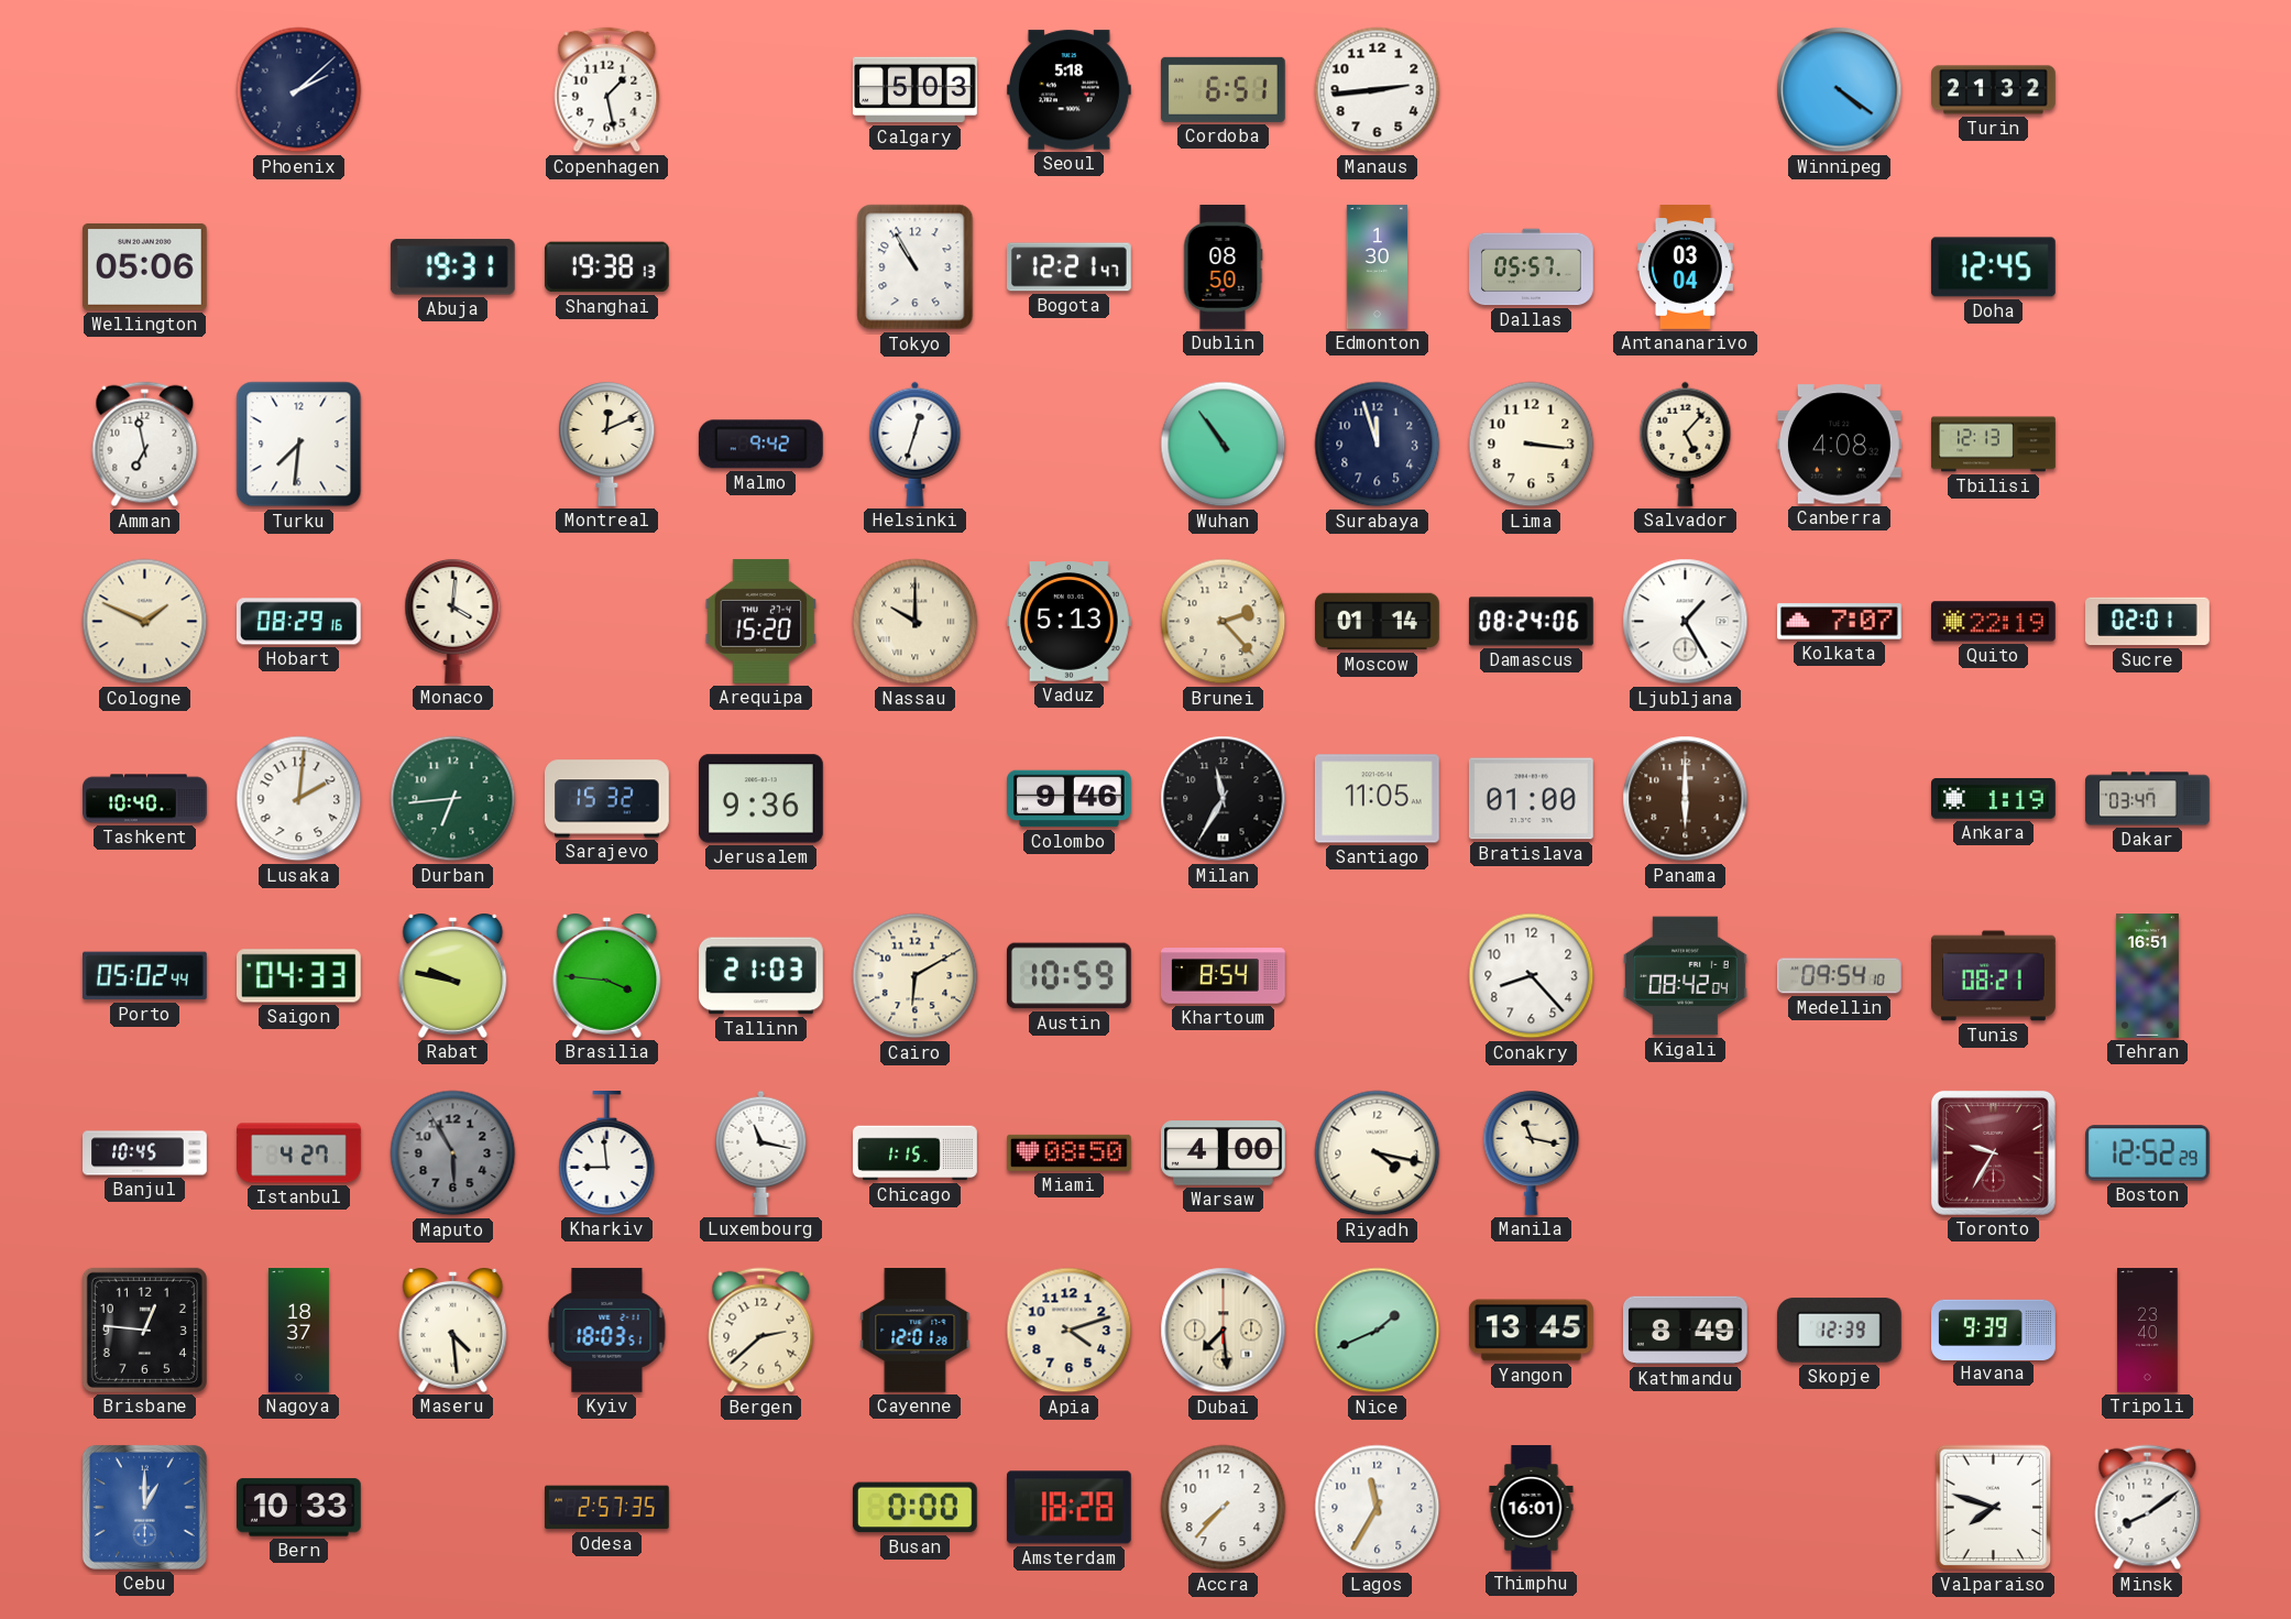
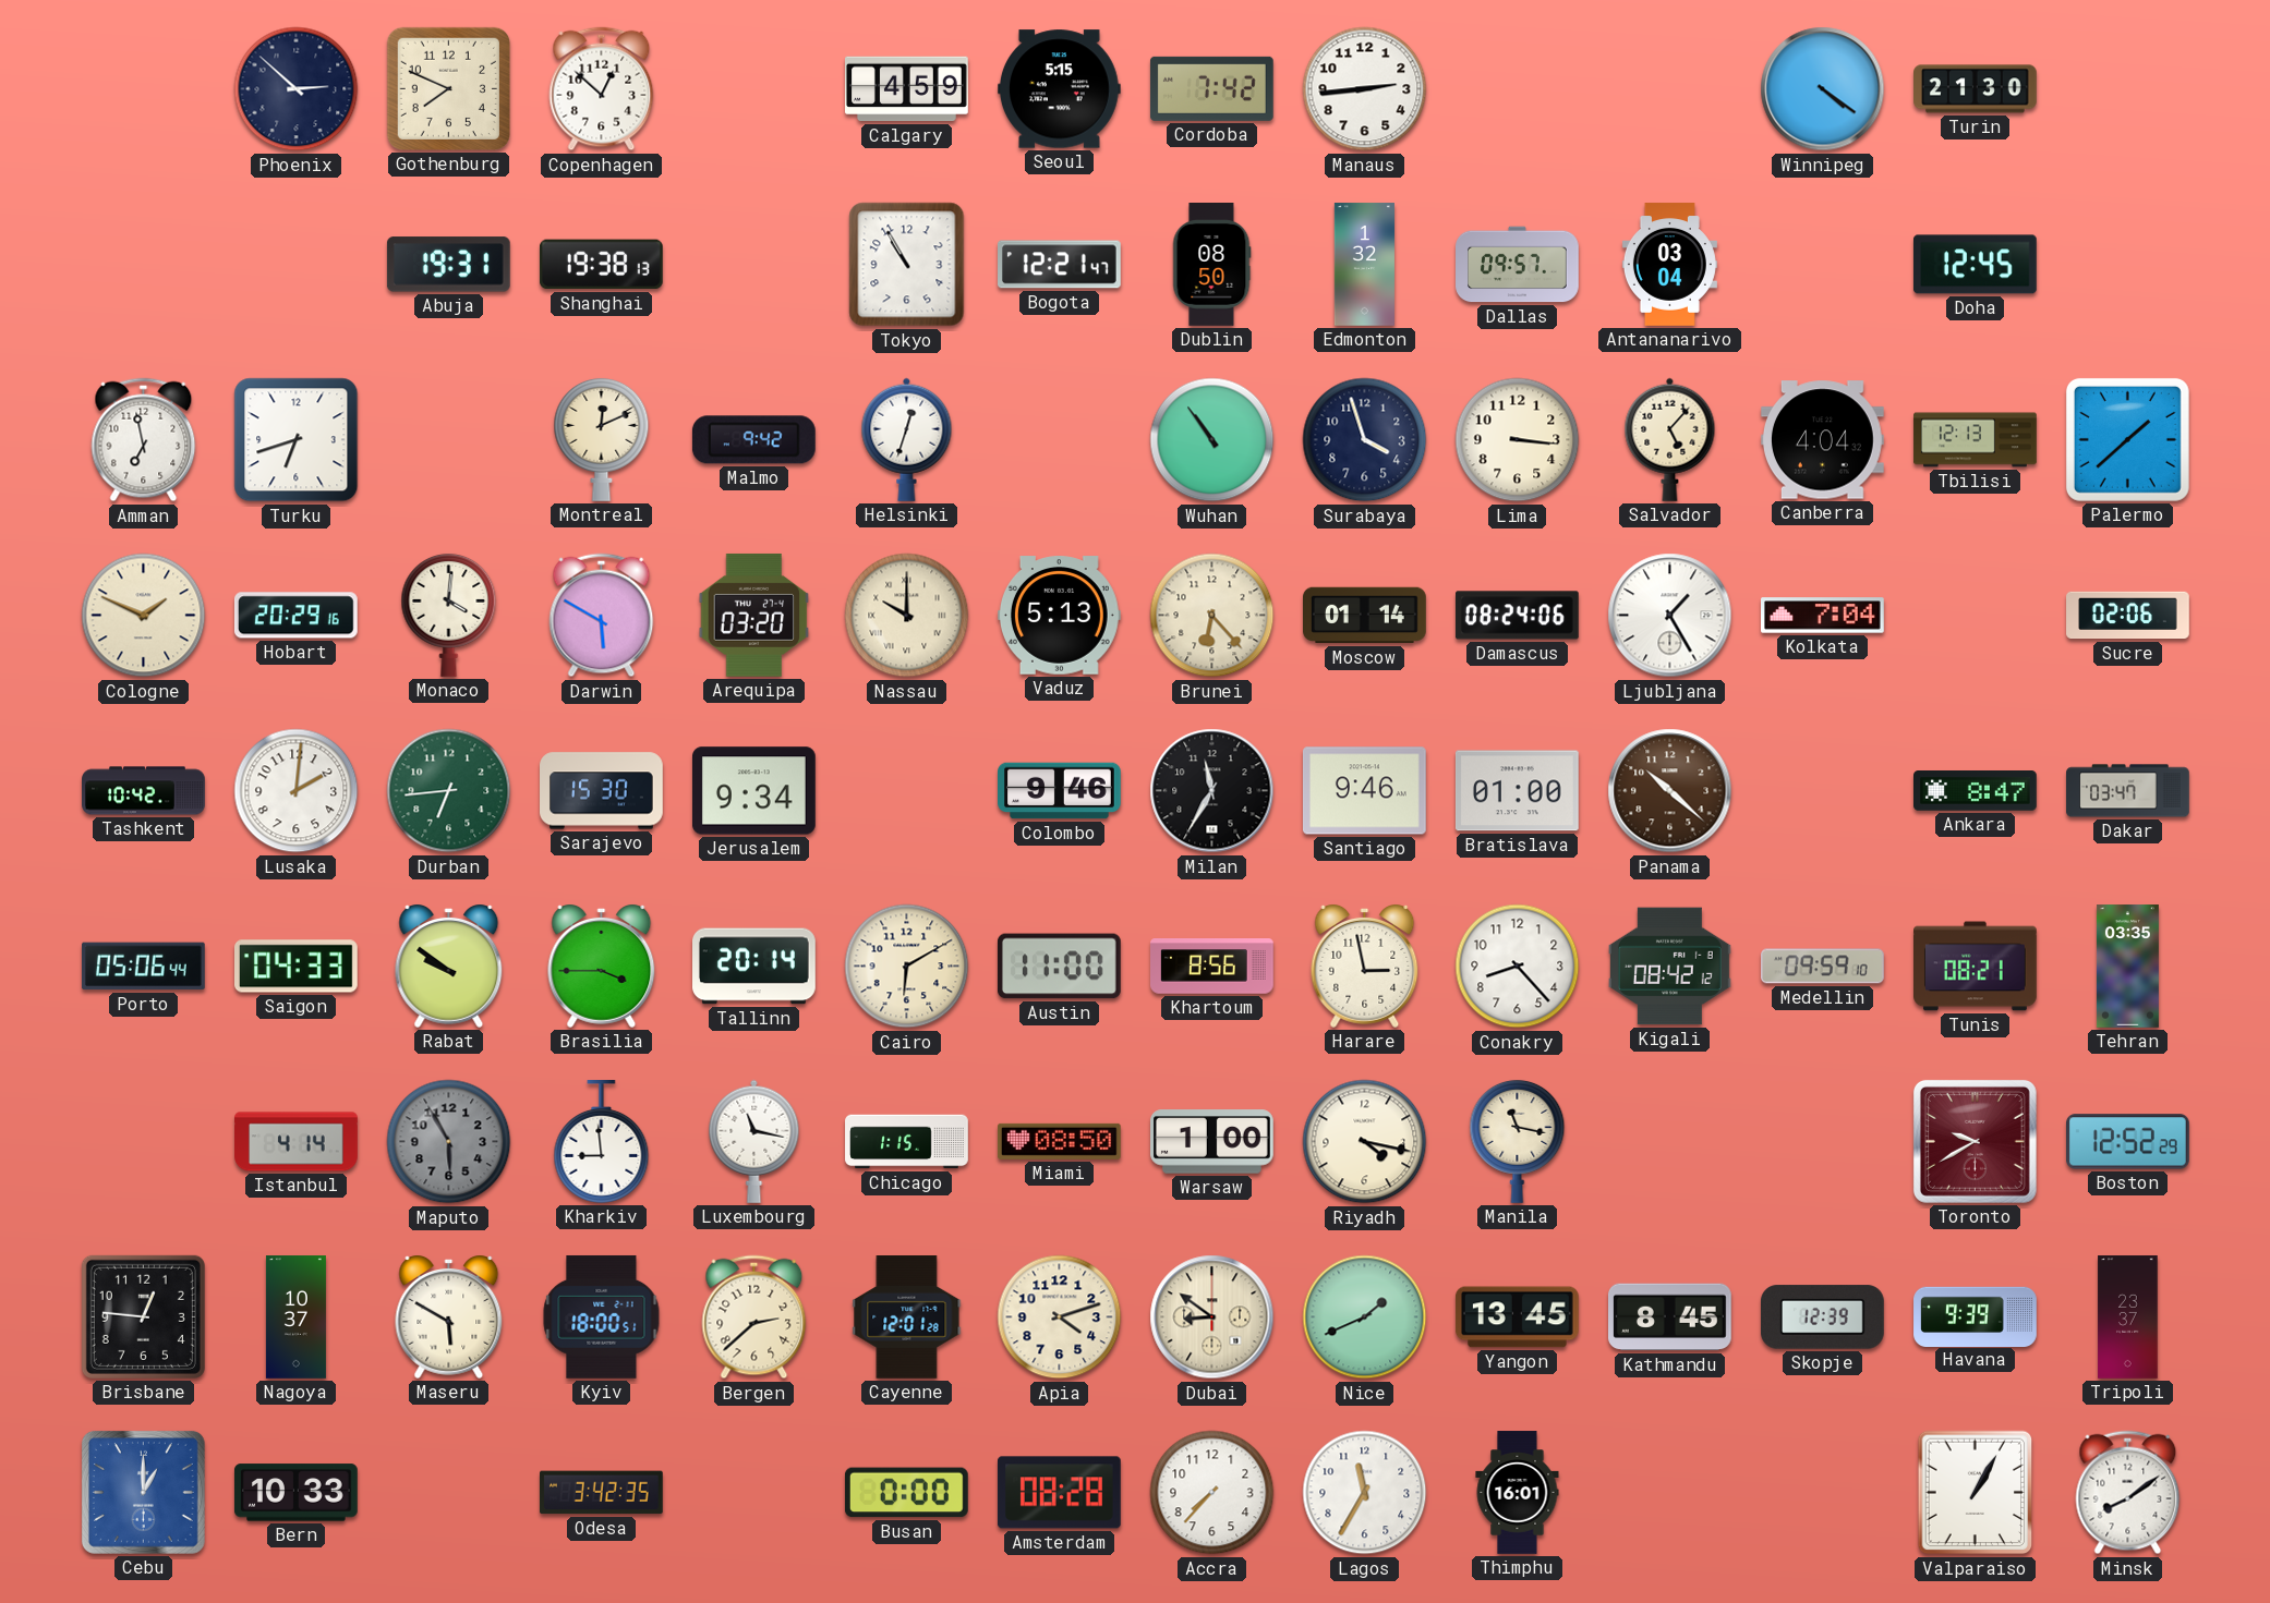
Phoenix: 2:08 -> 2:52
Gothenburg: none -> 7:49
Copenhagen: 1:28 -> 12:52
Calgary: 5:03 -> 4:59
Seoul: 5:18 -> 5:15
Cordoba: 6:51 -> 7:42
Turin: 21:32 -> 21:30
Wellington: 05:06 -> none
Edmonton: 1:30 -> 1:32
Dallas: 05:57 -> 09:57
Turku: 7:31 -> 6:42
Surabaya: 11:57 -> 3:57
Canberra: 4:08 -> 4:04
Palermo: none -> 1:38
Hobart: 08:29 -> 20:29
Darwin: none -> 5:50
Arequipa: 15:20 -> 03:20
Brunei: 2:23 -> 6:23
Kolkata: 7:07 -> 7:04
Quito: 22:19 -> none
Sucre: 02:01 -> 02:06
Tashkent: 10:40 -> 10:42
Sarajevo: 15:32 -> 15:30
Jerusalem: 9:36 -> 9:34
Santiago: 11:05 -> 9:46
Panama: 6:00 -> 10:22
Ankara: 1:19 -> 8:47
Porto: 05:02 -> 05:06
Rabat: 9:47 -> 9:51
Brasilia: 3:46 -> 3:45
Tallinn: 21:03 -> 20:14
Austin: 10:59 -> 11:00
Khartoum: 8:54 -> 8:56
Harare: none -> 2:58
Kigali: 08:42:04 -> 08:42:12
Medellin: 09:54 -> 09:59
Tehran: 16:51 -> 03:35
Banjul: 10:45 -> none
Istanbul: 4:27 -> 4:14
Warsaw: 4:00 -> 1:00
Toronto: 9:35 -> 9:40
Nagoya: 18:37 -> 10:37
Maseru: 4:29 -> 5:50
Kyiv: 18:03 -> 18:00
Dubai: 7:29 -> 8:51
Kathmandu: 8:49 -> 8:45
Tripoli: 23:40 -> 23:37
Odesa: 2:57 -> 3:42
Amsterdam: 18:28 -> 08:28
Valparaiso: 7:48 -> 1:05
